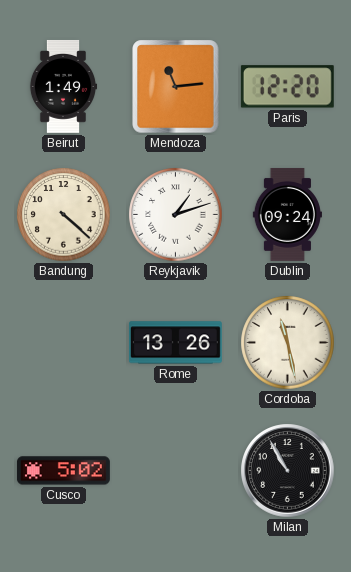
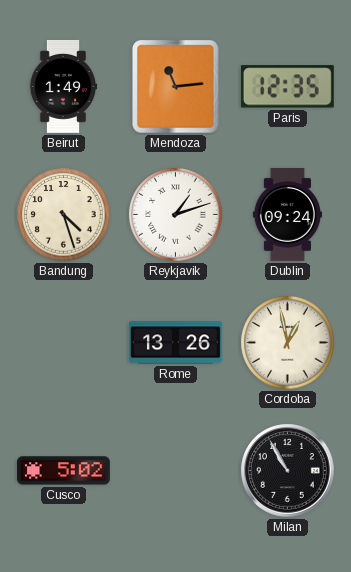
Paris: 12:20 -> 12:35
Bandung: 4:22 -> 4:27
Cordoba: 11:28 -> 12:58
